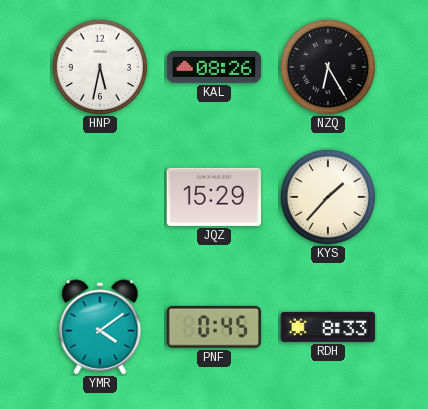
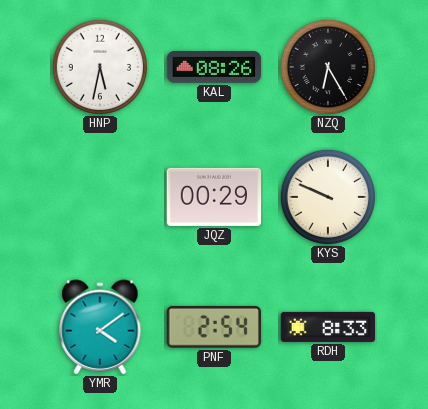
JQZ: 15:29 -> 00:29
KYS: 1:37 -> 9:49
PNF: 0:45 -> 2:54
